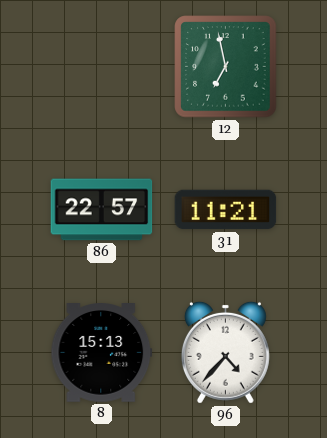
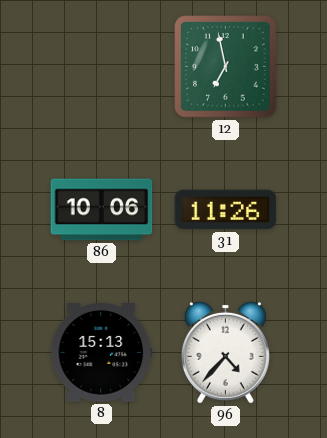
86: 22:57 -> 10:06
31: 11:21 -> 11:26
